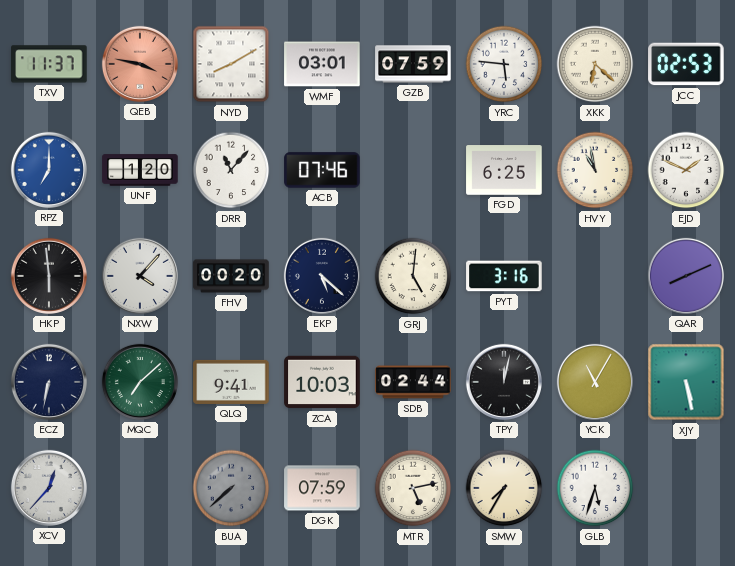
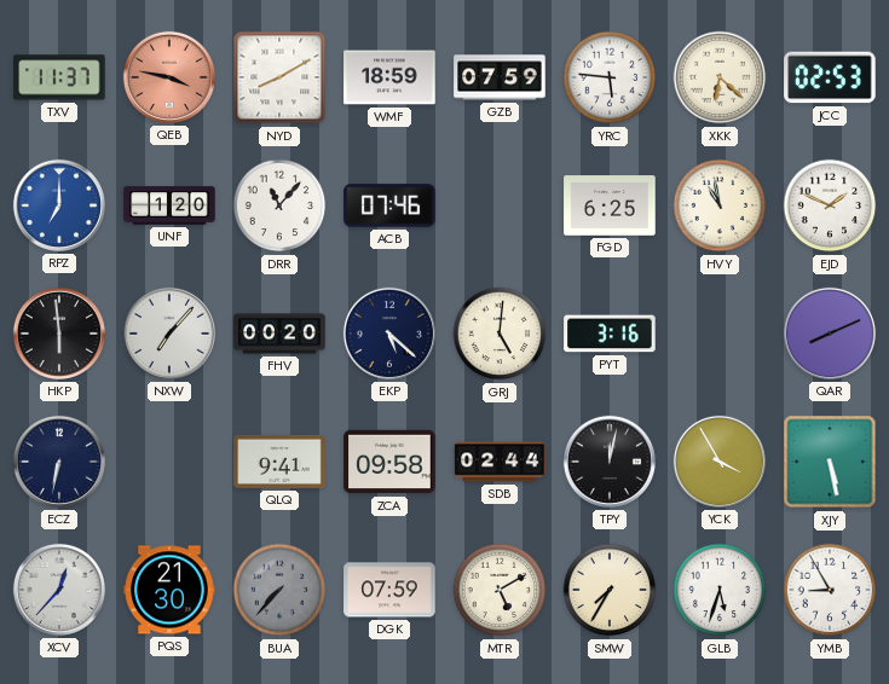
WMF: 03:01 -> 18:59
NXW: 4:07 -> 7:07
MQC: 7:08 -> none
ZCA: 10:03 -> 09:58
YCK: 11:05 -> 3:55
PQS: none -> 21:30
BUA: 7:38 -> 7:37
MTR: 5:13 -> 5:10
YMB: none -> 8:55
